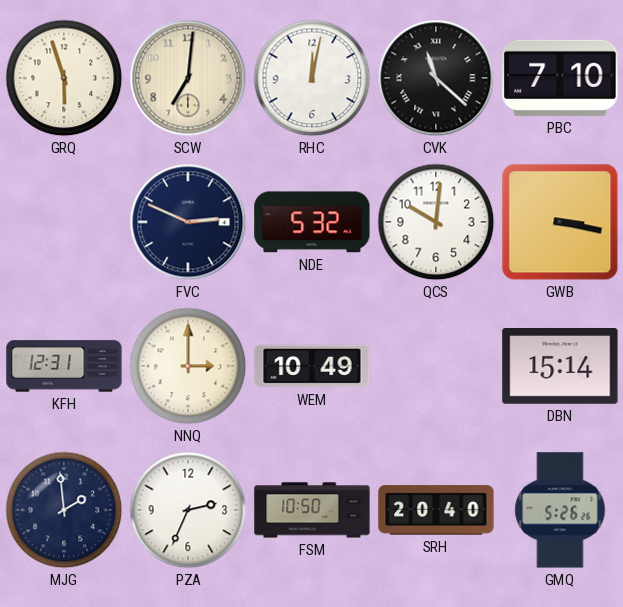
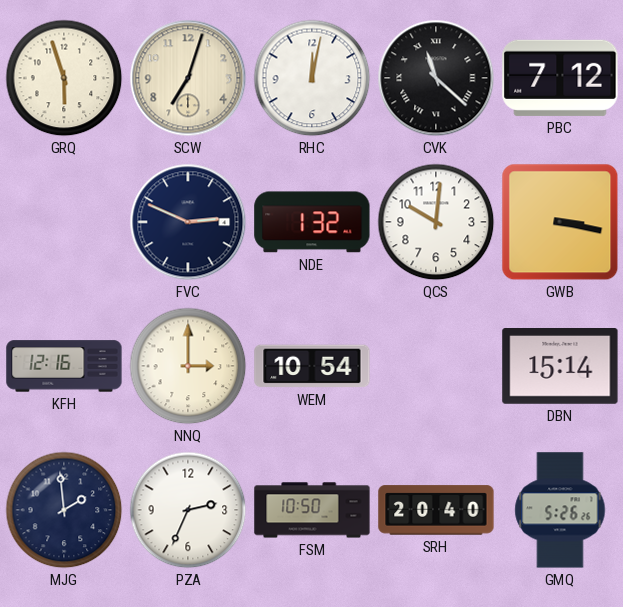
SCW: 7:01 -> 7:03
PBC: 7:10 -> 7:12
NDE: 5:32 -> 1:32
KFH: 12:31 -> 12:16
WEM: 10:49 -> 10:54
